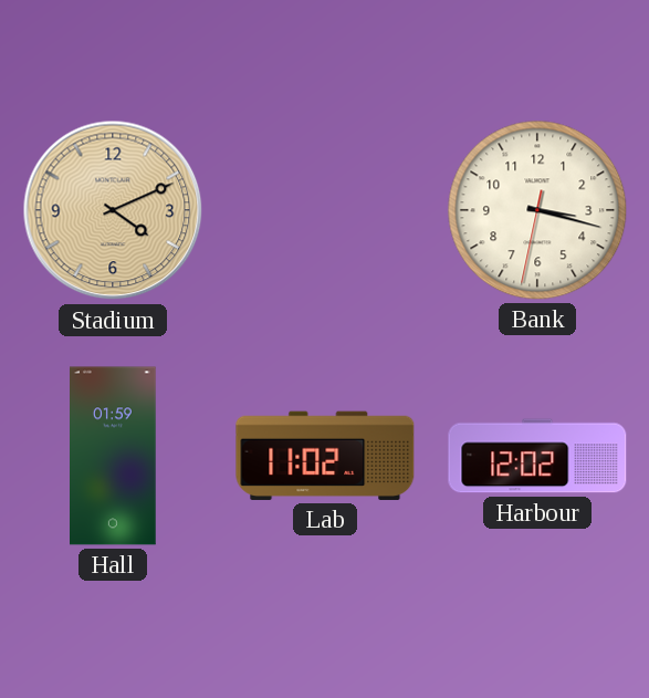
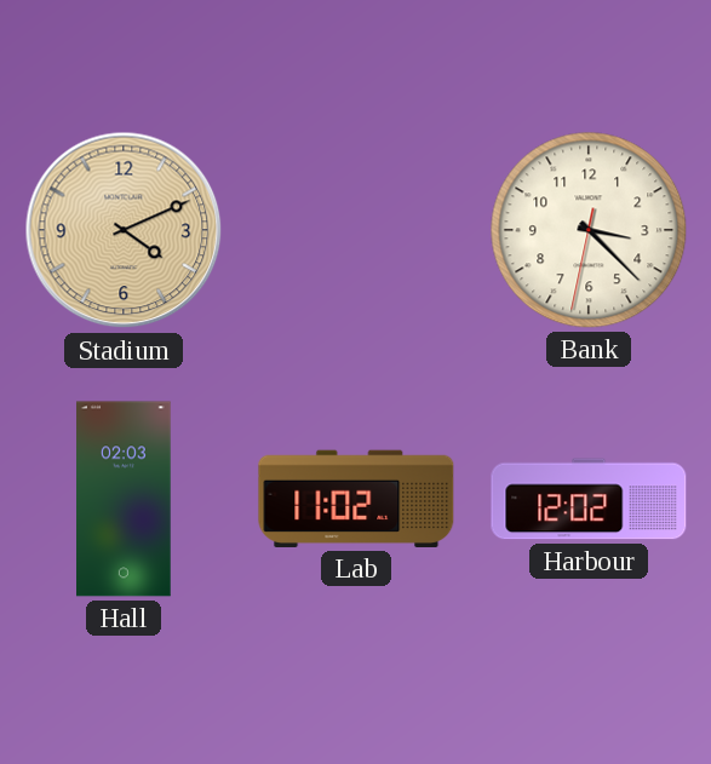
Bank: 3:17 -> 3:22
Hall: 01:59 -> 02:03
